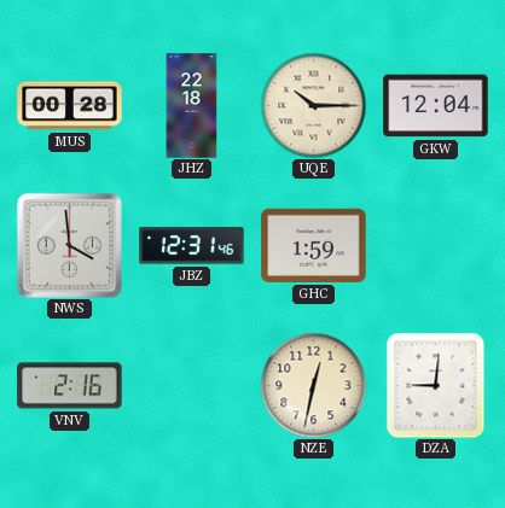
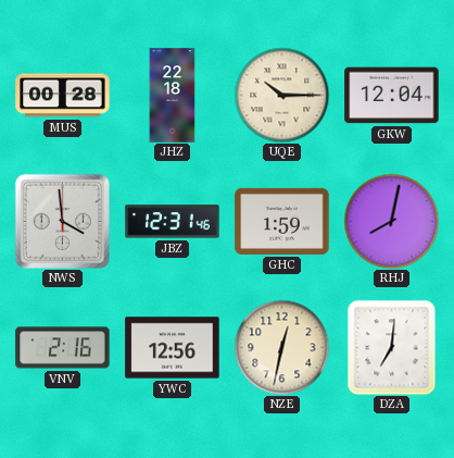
RHJ: none -> 8:02
YWC: none -> 12:56
DZA: 9:01 -> 7:01
